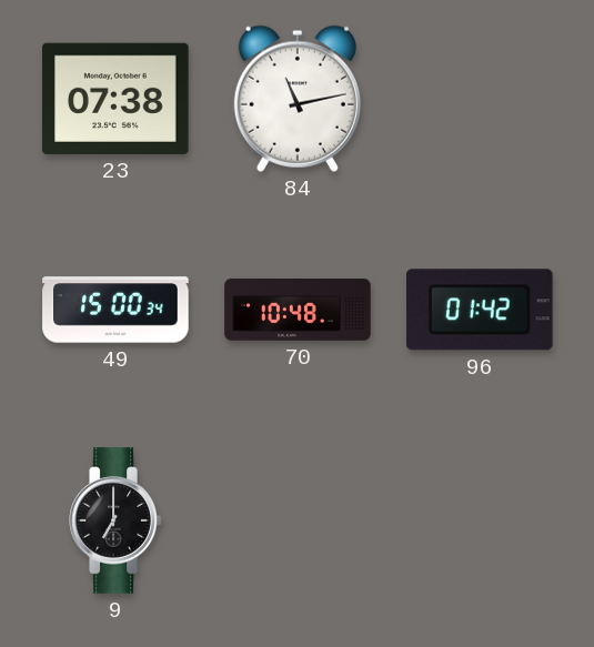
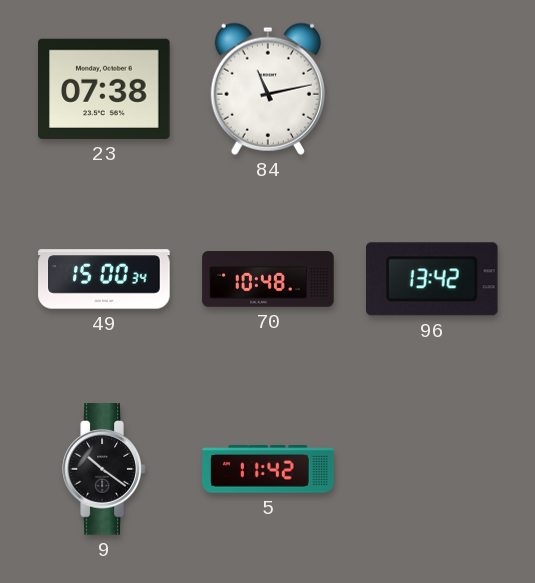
96: 01:42 -> 13:42
9: 7:00 -> 10:21
5: none -> 11:42
